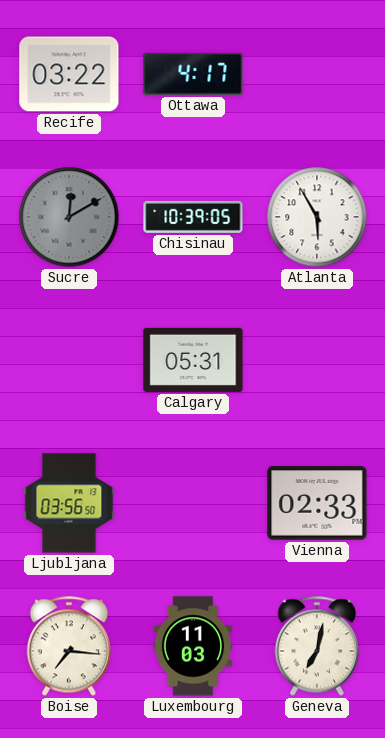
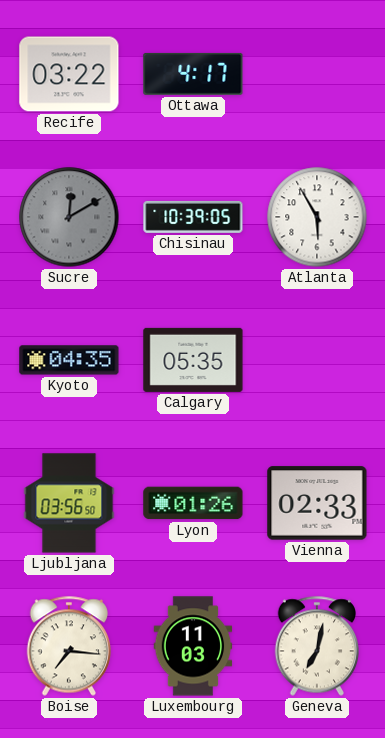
Kyoto: none -> 04:35
Calgary: 05:31 -> 05:35
Lyon: none -> 01:26
